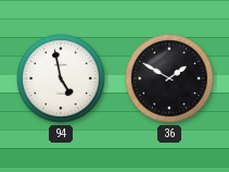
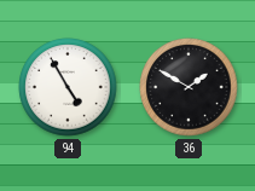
94: 4:58 -> 4:55
